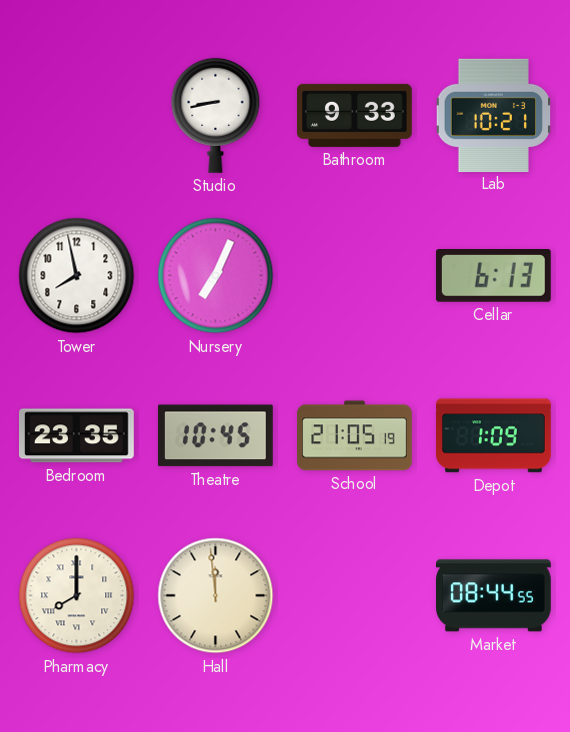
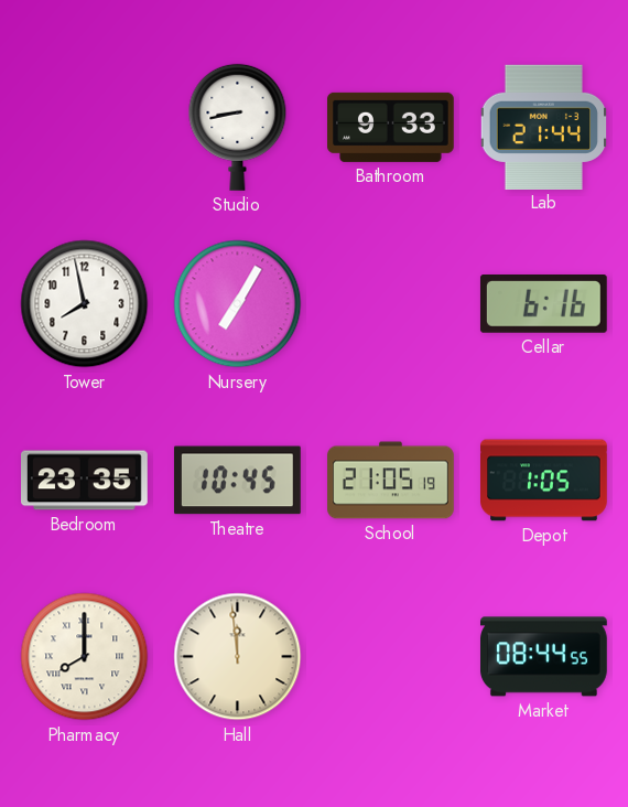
Lab: 10:21 -> 21:44
Nursery: 7:04 -> 7:05
Cellar: 6:13 -> 6:16
Depot: 1:09 -> 1:05
